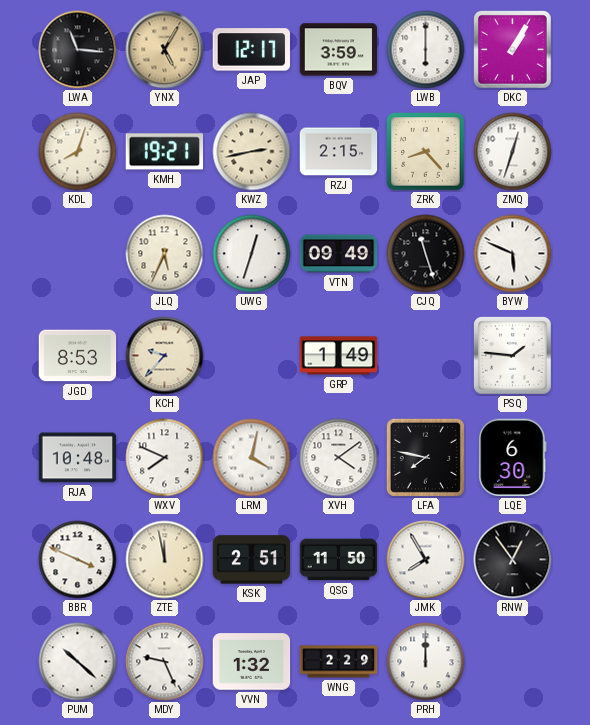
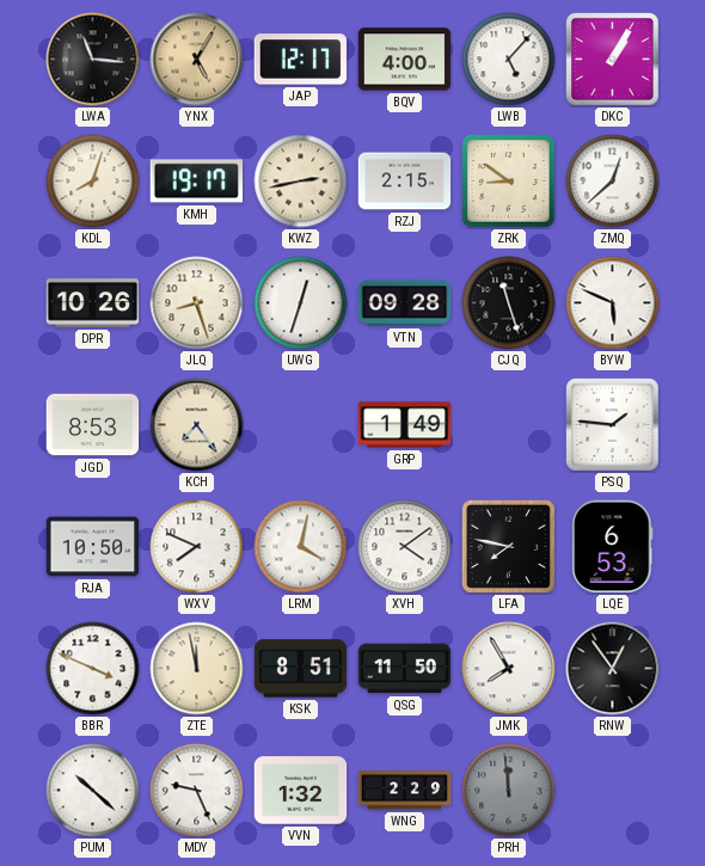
BQV: 3:59 -> 4:00
LWB: 6:00 -> 5:07
KMH: 19:21 -> 19:17
ZRK: 8:23 -> 8:51
ZMQ: 12:33 -> 12:38
DPR: none -> 10:26
JLQ: 5:34 -> 8:27
VTN: 09:49 -> 09:28
KCH: 9:37 -> 7:24
RJA: 10:48 -> 10:50
LQE: 6:30 -> 6:53
KSK: 2:51 -> 8:51
PRH: 12:00 -> 11:59
PRH dial: white -> grey
